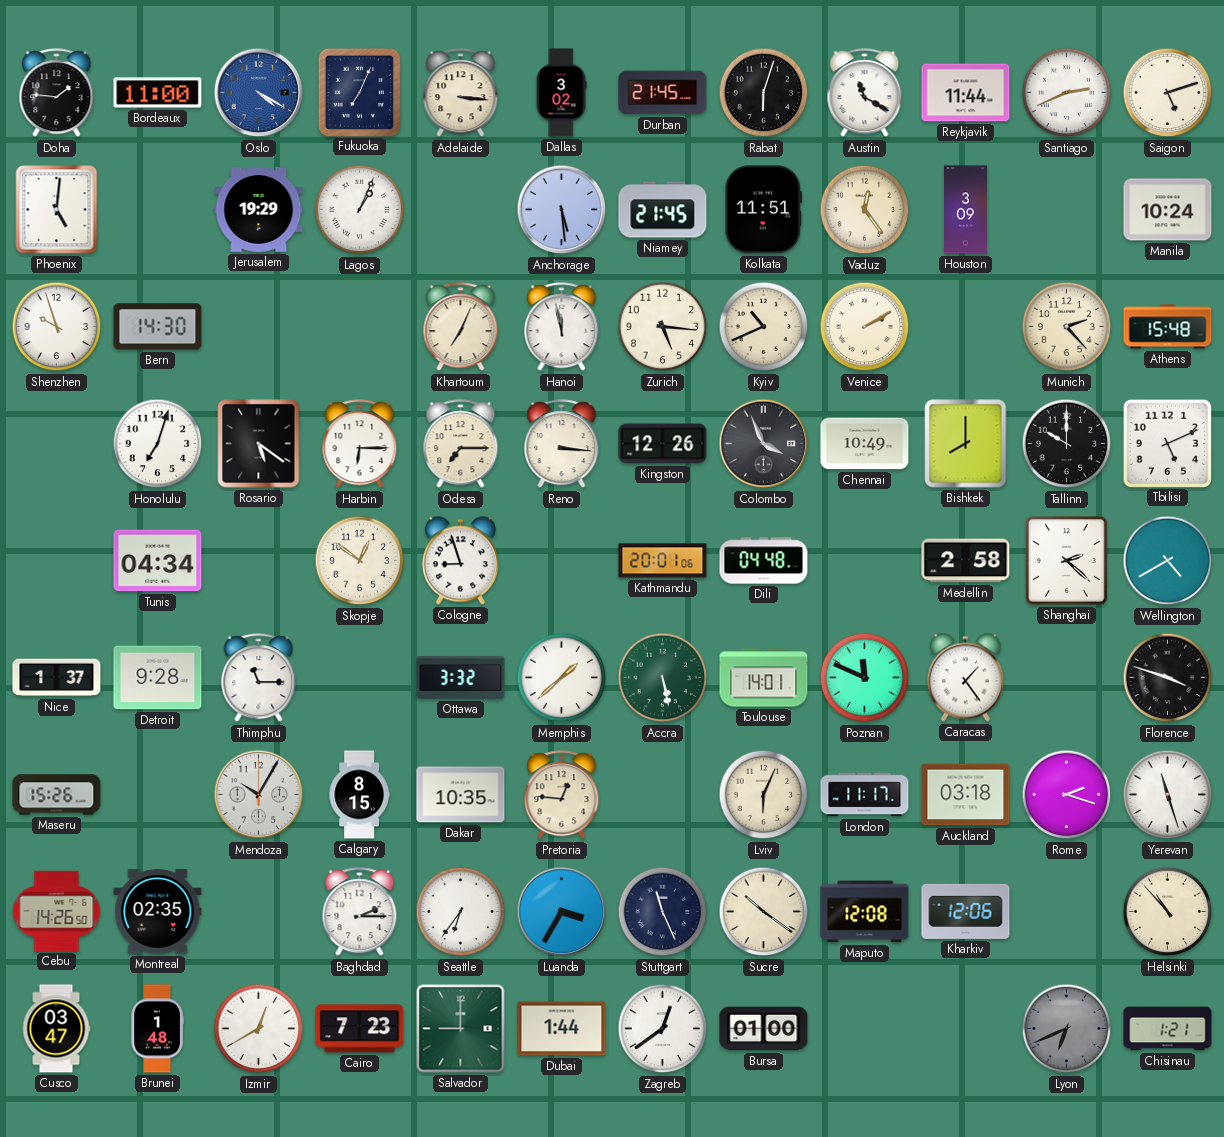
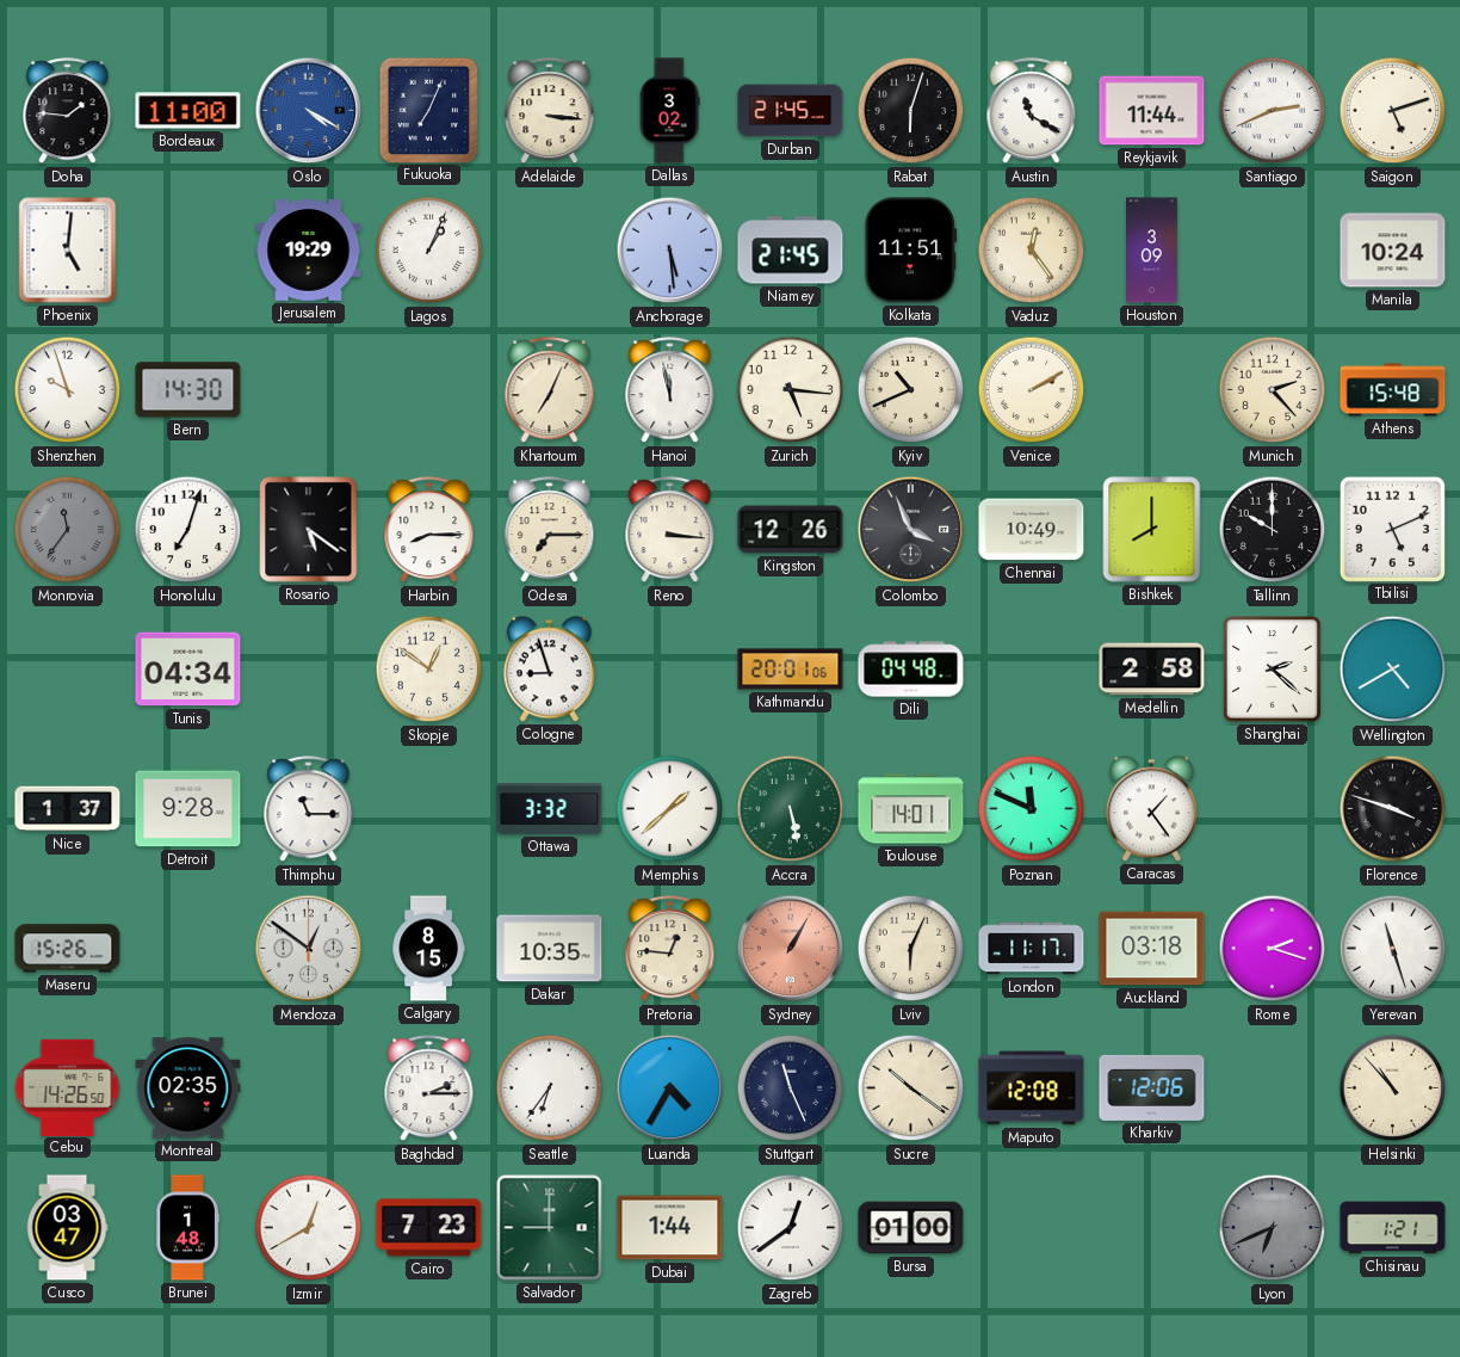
Monrovia: none -> 11:36
Harbin: 6:15 -> 8:15
Mendoza: 10:05 -> 12:51
Sydney: none -> 1:05
Luanda: 3:35 -> 4:35
